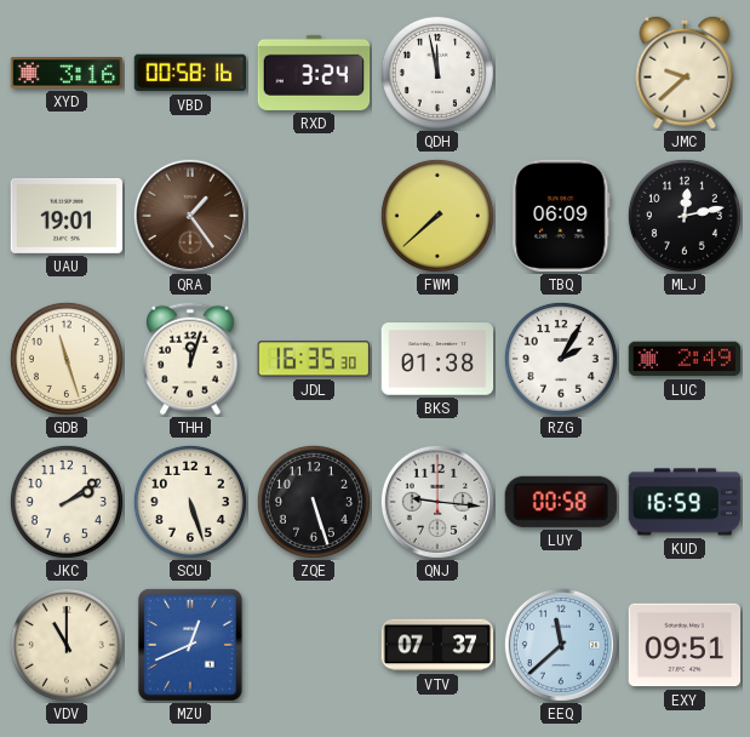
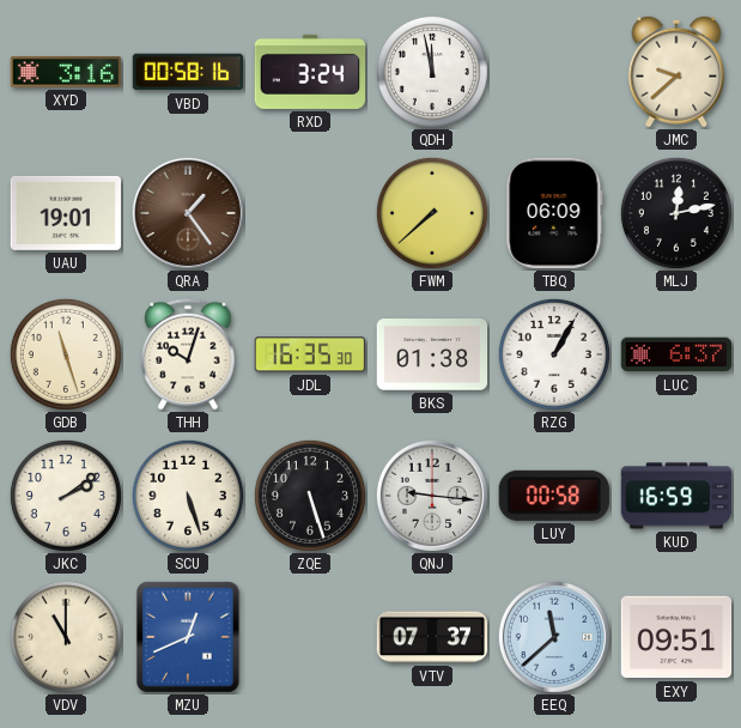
THH: 12:03 -> 10:03
RZG: 2:05 -> 1:05
LUC: 2:49 -> 6:37
